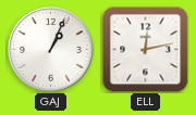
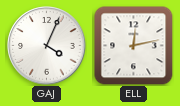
GAJ: 1:04 -> 4:04
